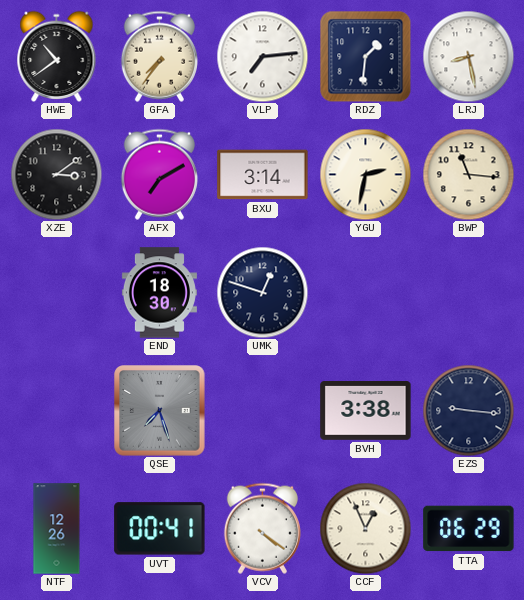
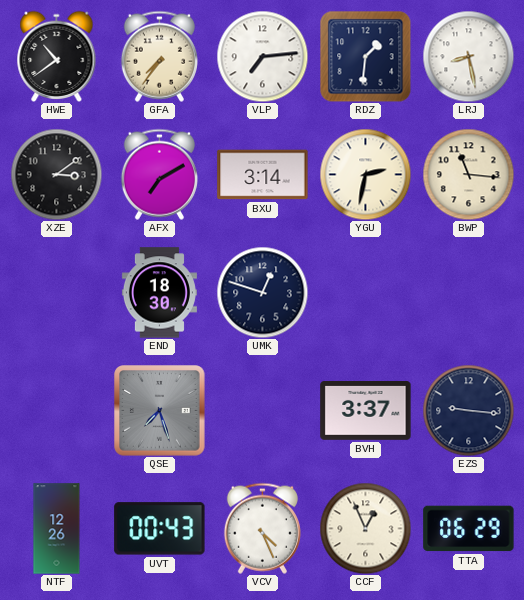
BVH: 3:38 -> 3:37
UVT: 00:41 -> 00:43
VCV: 4:21 -> 4:26
